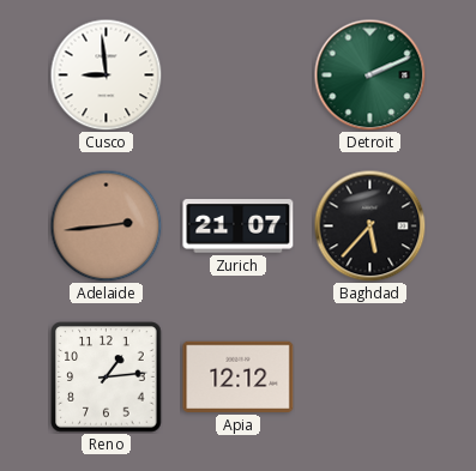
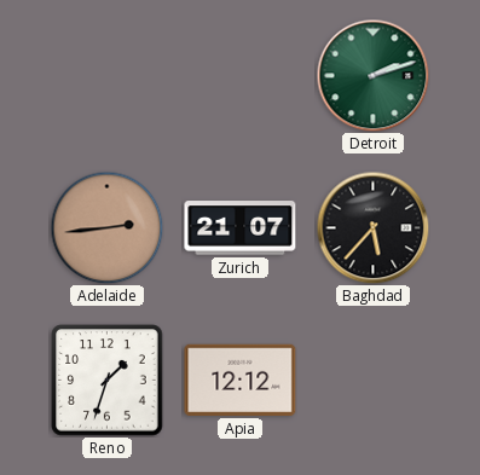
Cusco: 8:59 -> none
Detroit: 2:11 -> 2:12
Reno: 1:14 -> 1:33
